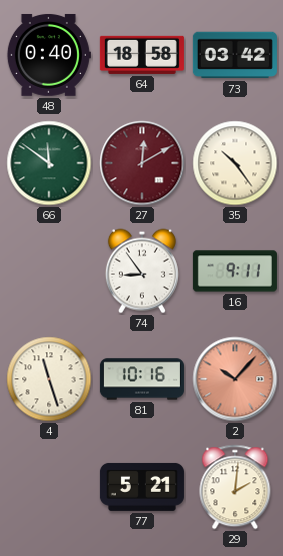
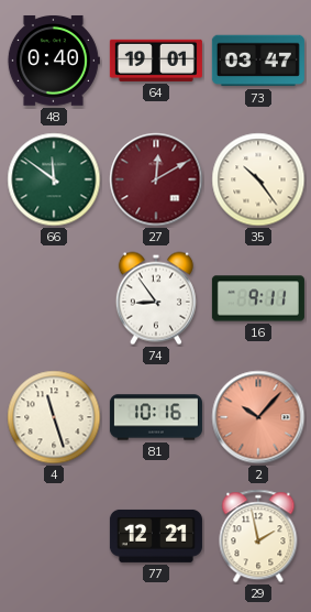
64: 18:58 -> 19:01
73: 03:42 -> 03:47
77: 5:21 -> 12:21
29: 2:01 -> 1:58
